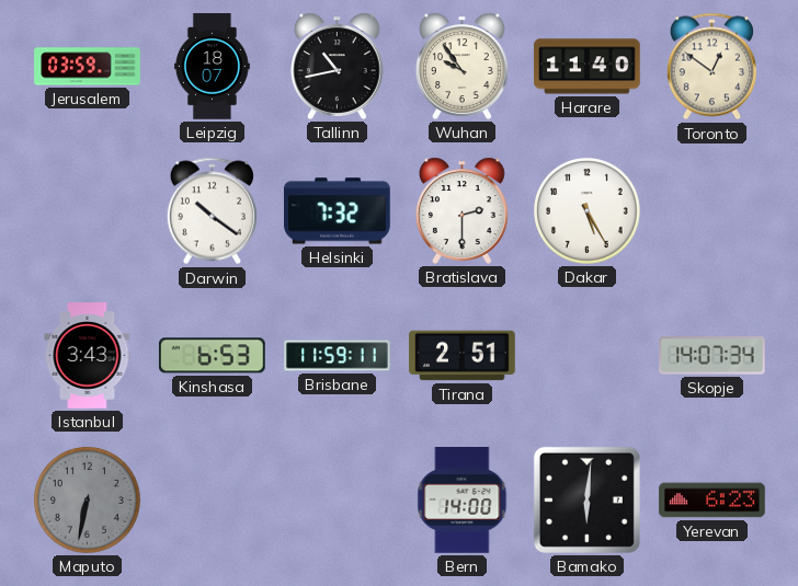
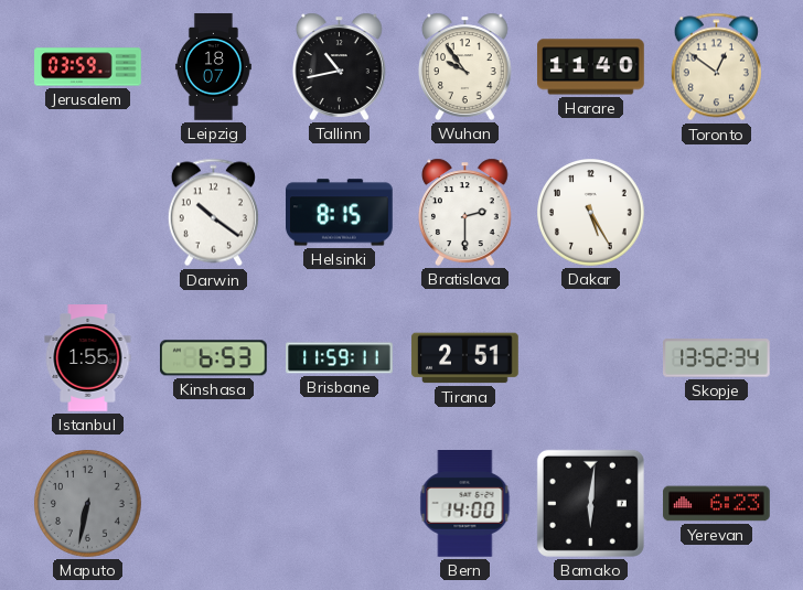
Helsinki: 7:32 -> 8:15
Istanbul: 3:43 -> 1:55
Skopje: 14:07 -> 13:52
